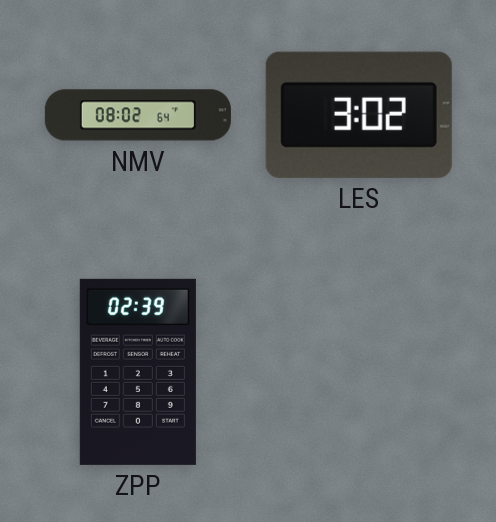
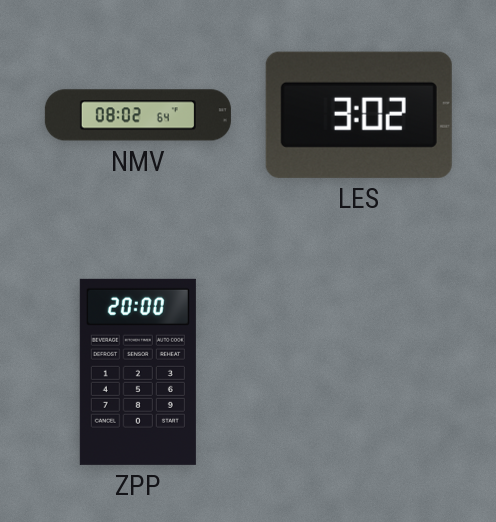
ZPP: 02:39 -> 20:00
